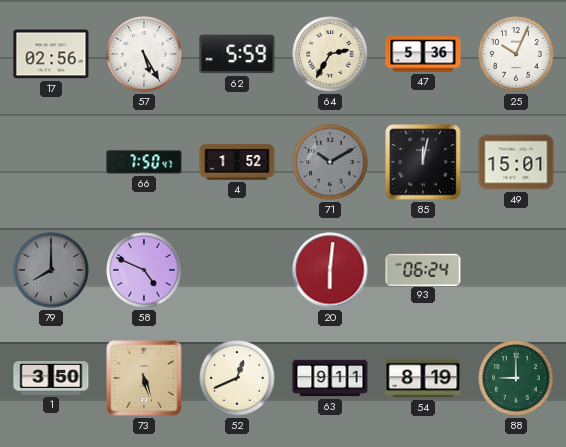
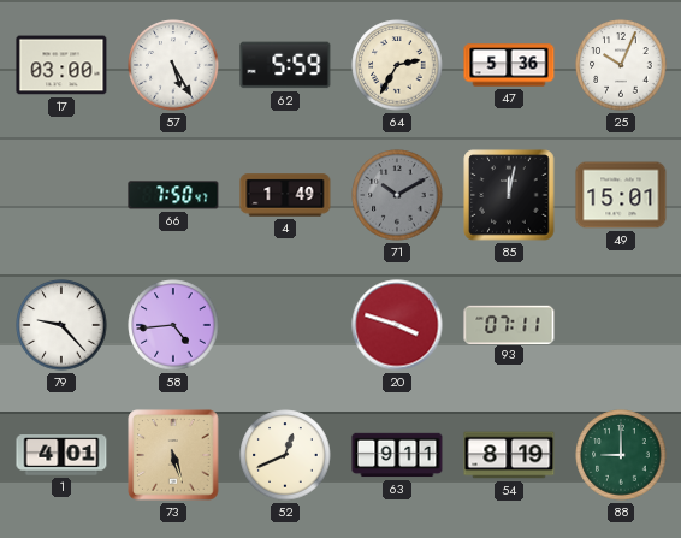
17: 02:56 -> 03:00
4: 1:52 -> 1:49
79: 8:00 -> 9:23
79 dial: grey -> white
58: 4:49 -> 4:44
20: 6:01 -> 3:48
93: 06:24 -> 07:11
1: 3:50 -> 4:01
